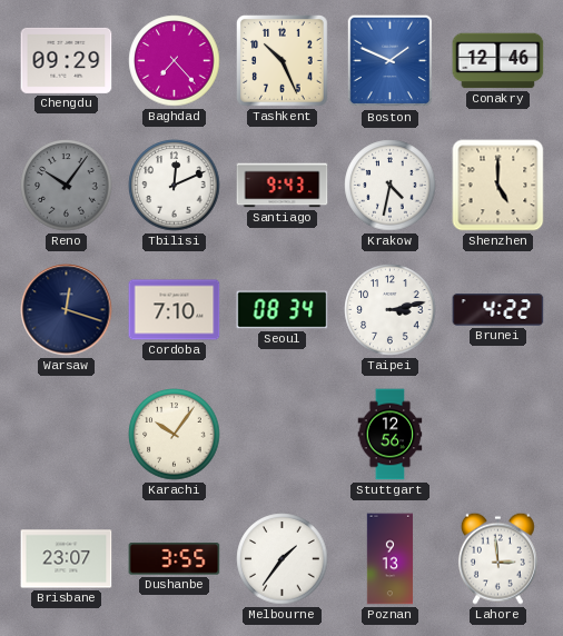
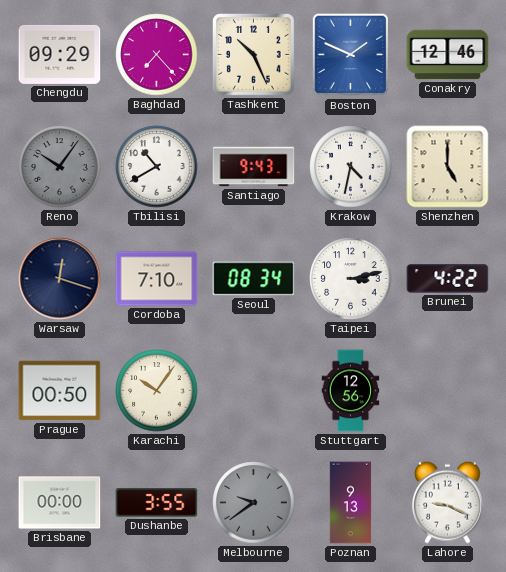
Tbilisi: 12:11 -> 10:40
Prague: none -> 00:50
Brisbane: 23:07 -> 00:00
Melbourne: 1:36 -> 9:39
Melbourne dial: white -> grey
Lahore: 2:59 -> 9:19
